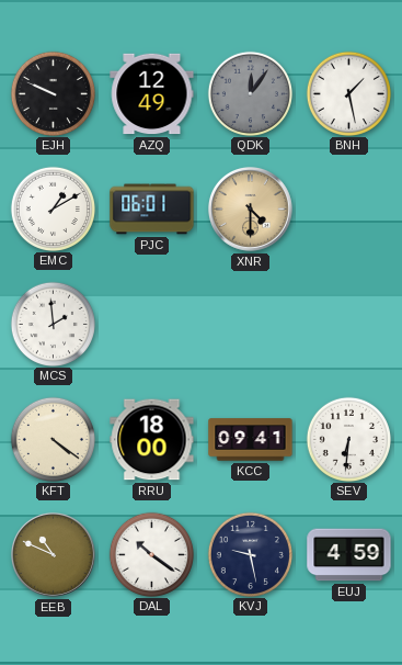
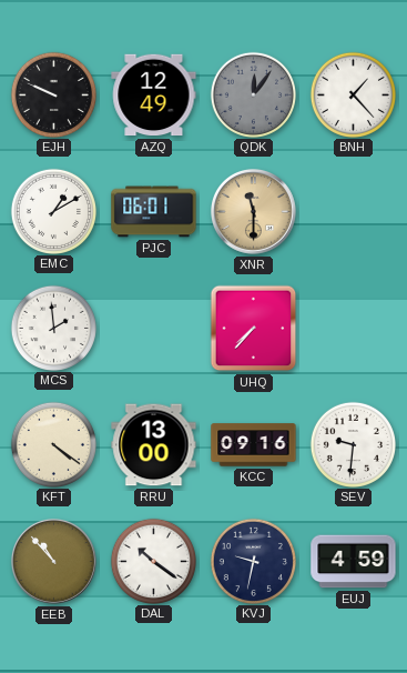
BNH: 1:28 -> 1:23
XNR: 4:30 -> 11:30
UHQ: none -> 7:37
RRU: 18:00 -> 13:00
KCC: 09:41 -> 09:16
SEV: 6:31 -> 9:31
EEB: 10:49 -> 10:53
KVJ: 9:28 -> 9:32
